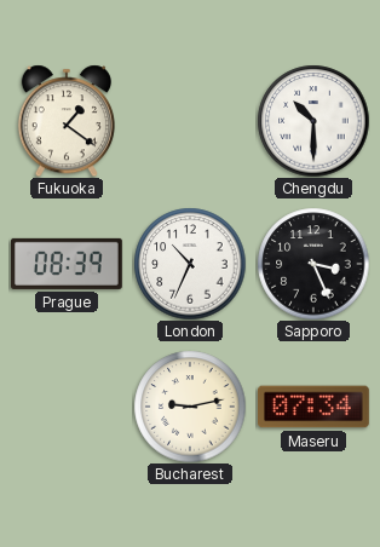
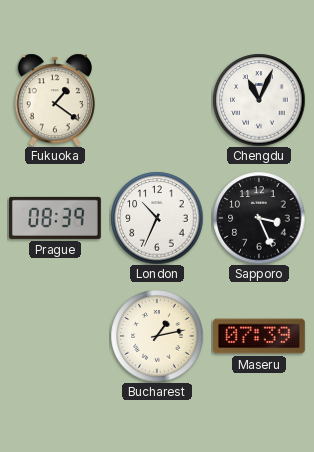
Chengdu: 10:30 -> 11:04
Bucharest: 9:13 -> 1:13
Maseru: 07:34 -> 07:39
